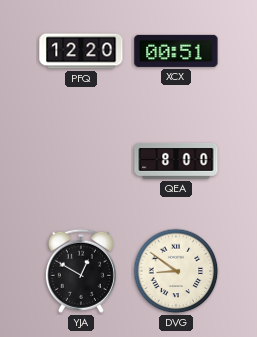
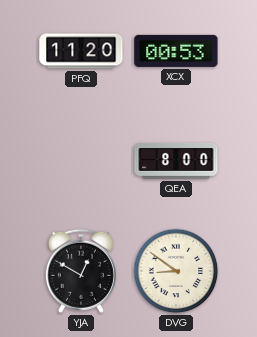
PFQ: 12:20 -> 11:20
XCX: 00:51 -> 00:53
